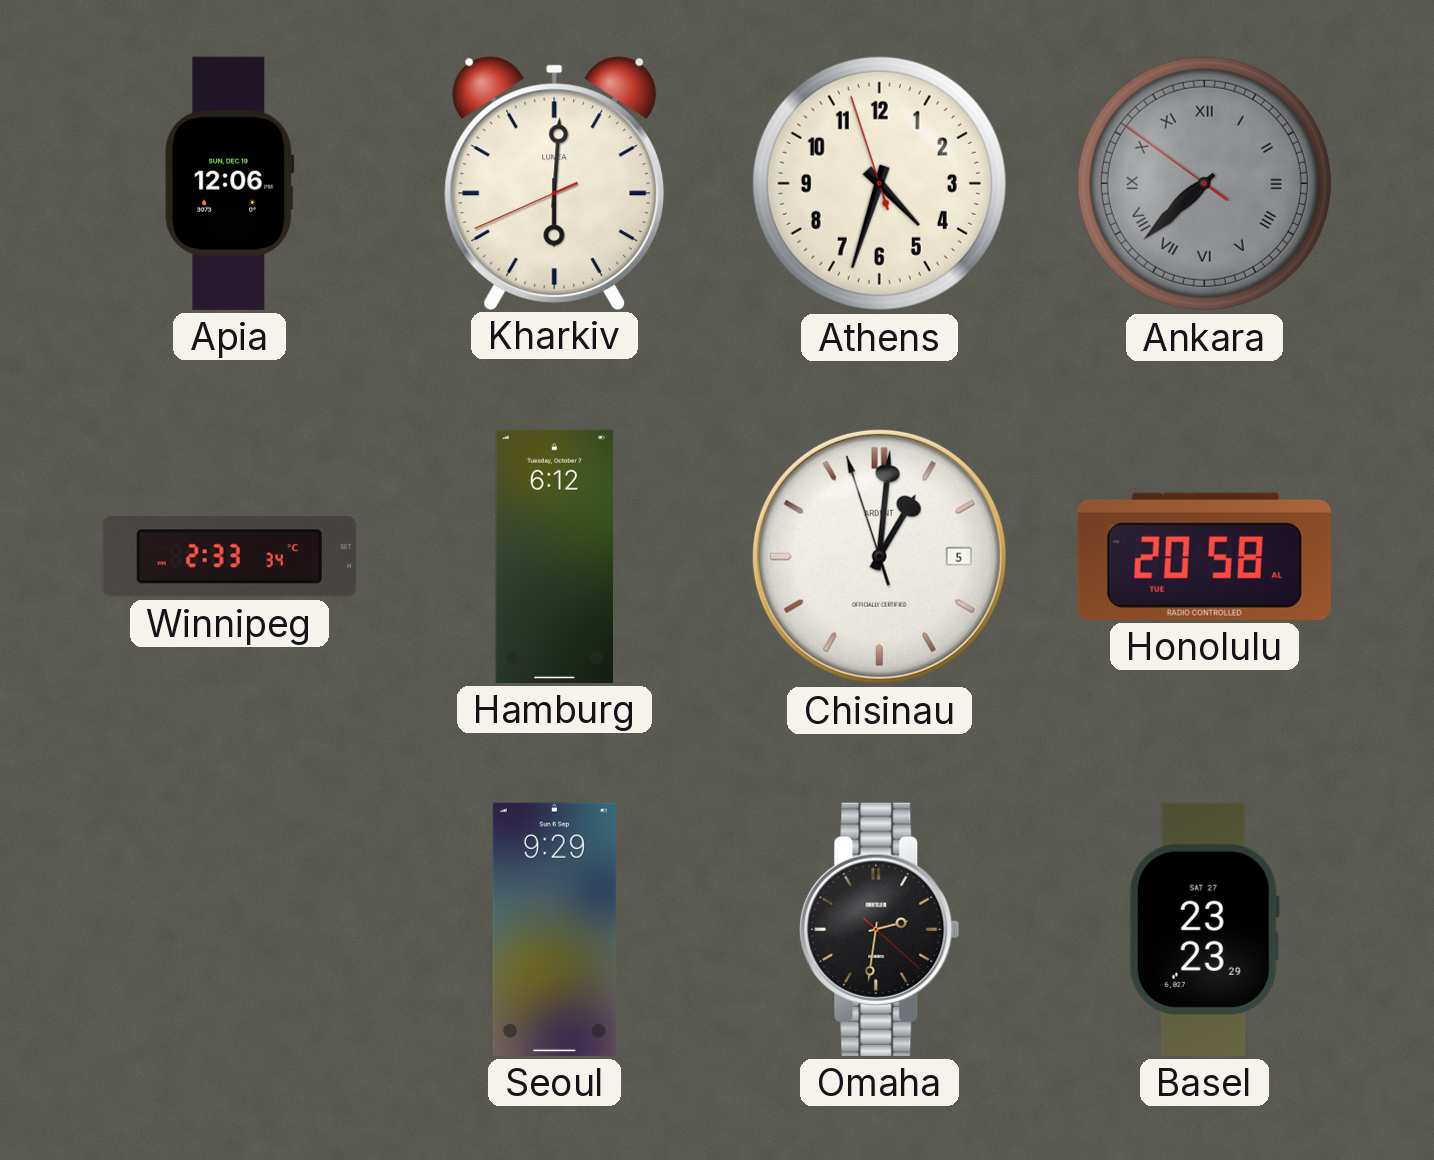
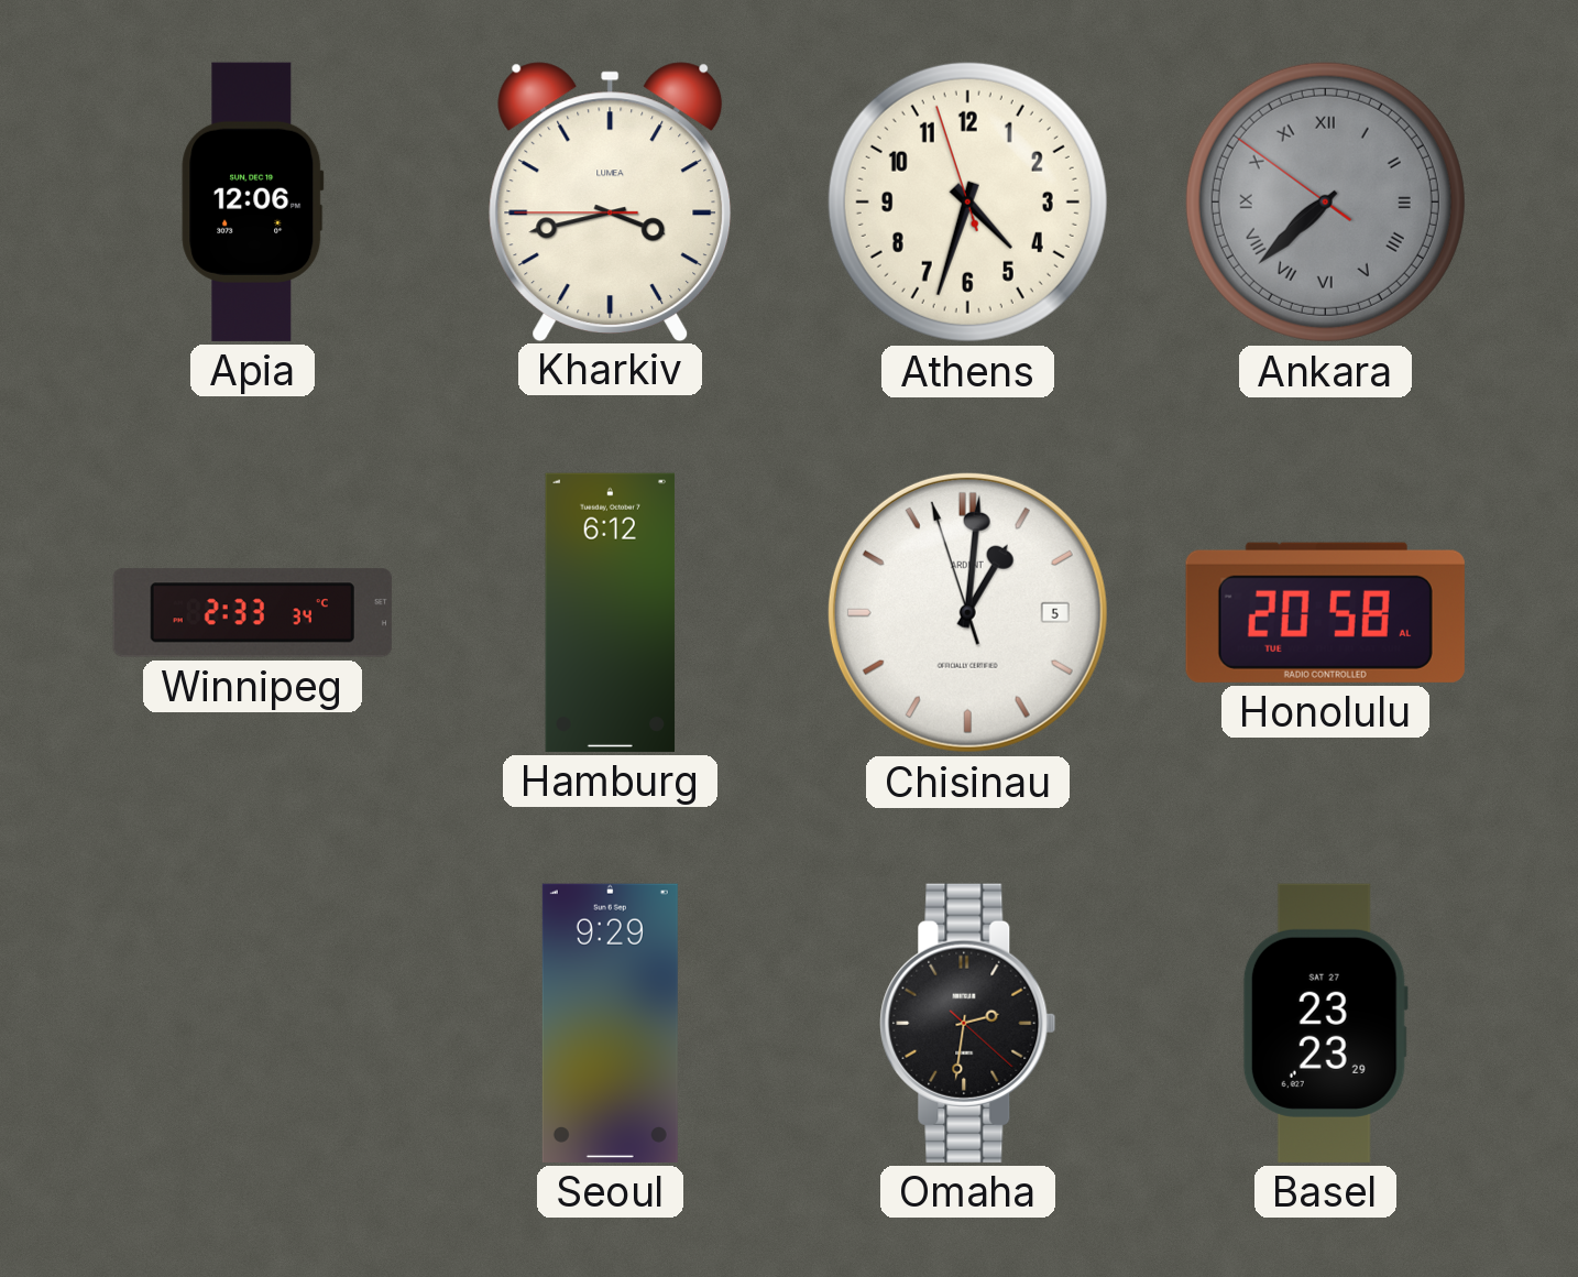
Kharkiv: 6:00 -> 3:42
